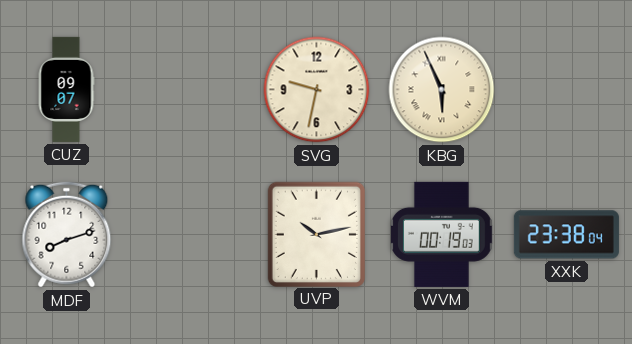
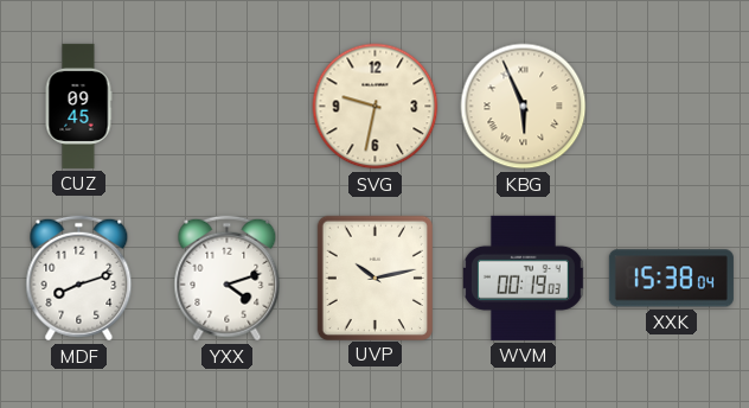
CUZ: 09:07 -> 09:45
YXX: none -> 4:12
XXK: 23:38 -> 15:38
